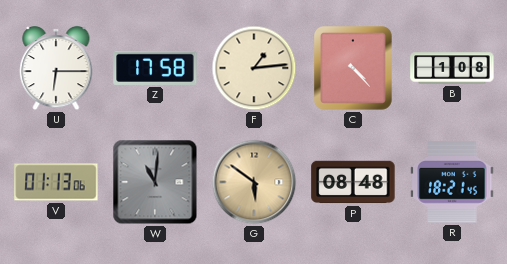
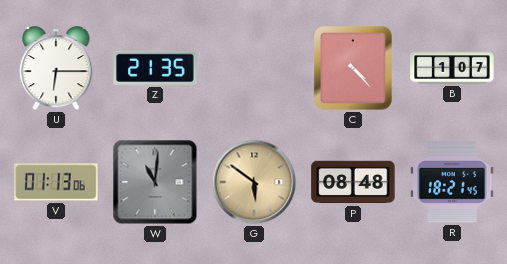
Z: 17:58 -> 21:35
F: 1:14 -> none
B: 1:08 -> 1:07
